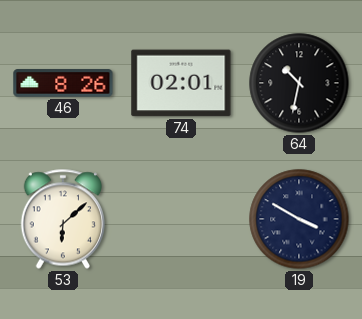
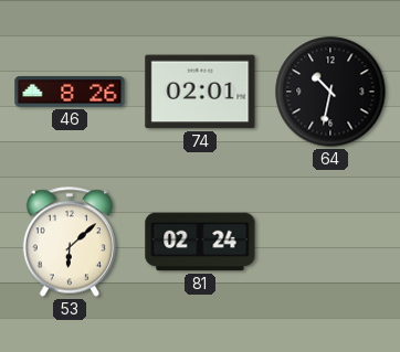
81: none -> 02:24
19: 3:50 -> none
